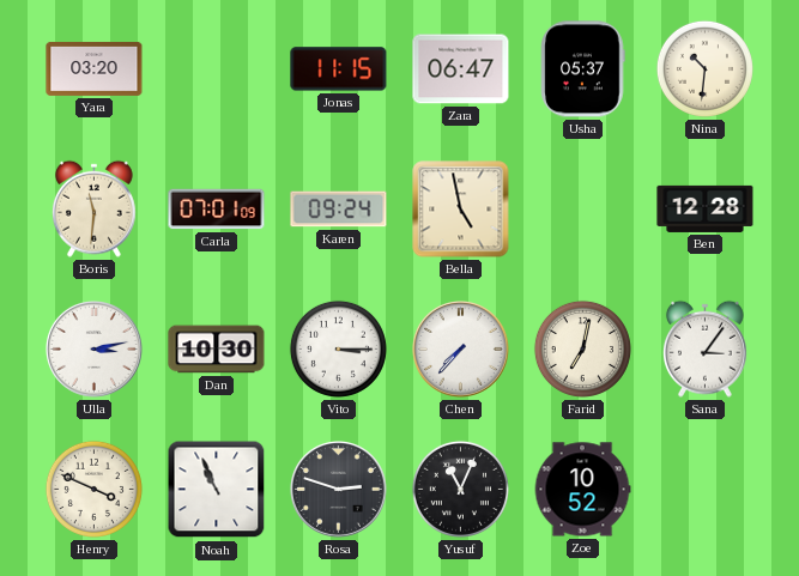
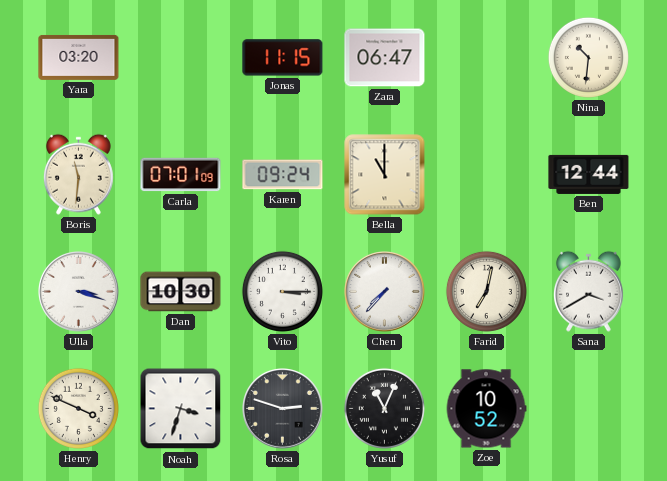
Usha: 05:37 -> none
Bella: 4:58 -> 11:00
Ben: 12:28 -> 12:44
Ulla: 3:13 -> 3:18
Sana: 3:06 -> 3:40
Noah: 10:56 -> 3:33
